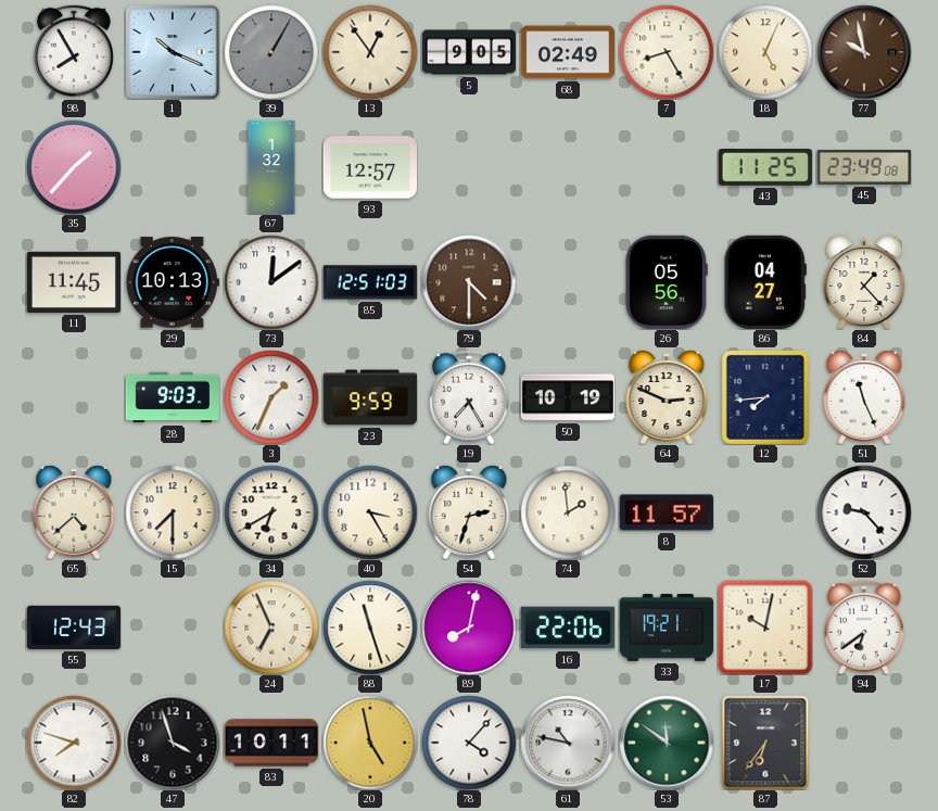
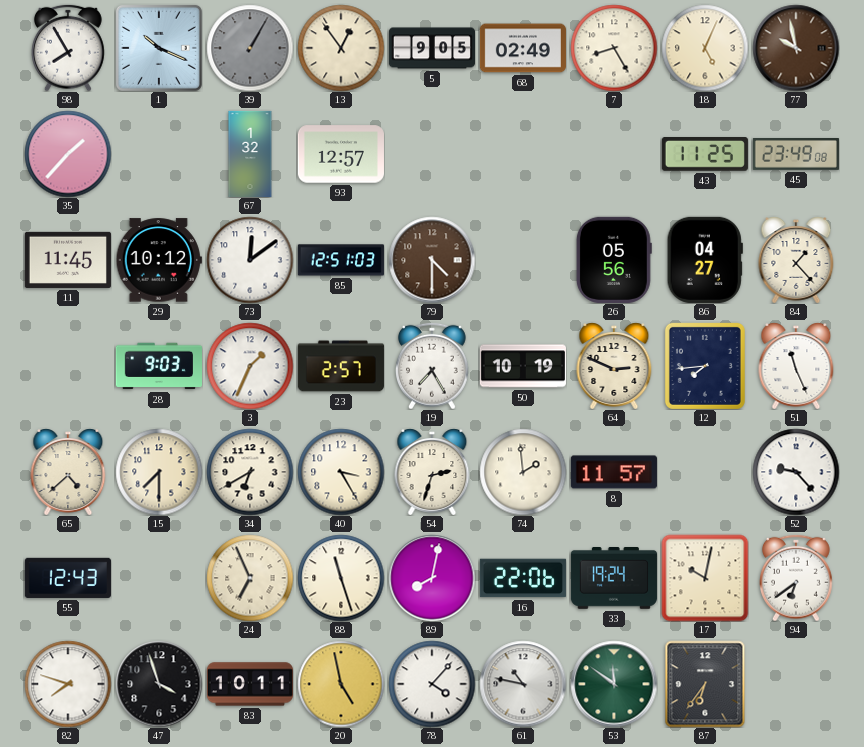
29: 10:13 -> 10:12
23: 9:59 -> 2:57
33: 19:21 -> 19:24
